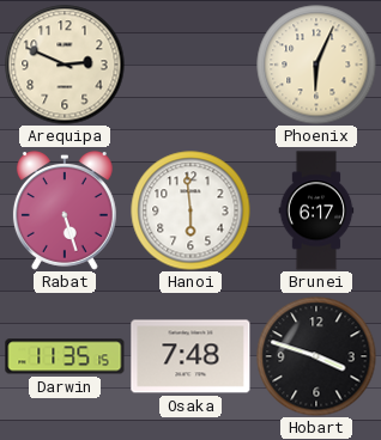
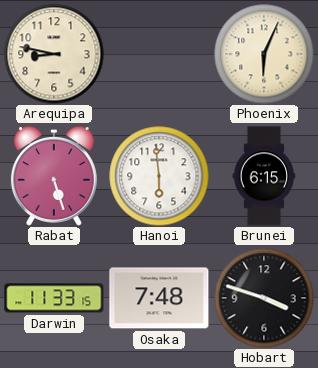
Arequipa: 2:49 -> 8:47
Brunei: 6:17 -> 6:15
Darwin: 11:35 -> 11:33
